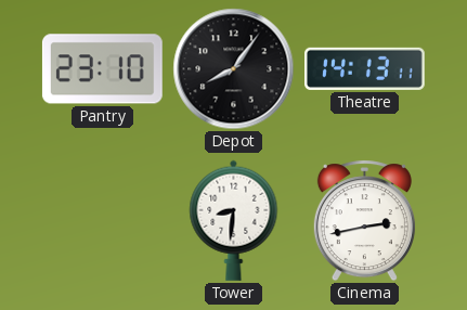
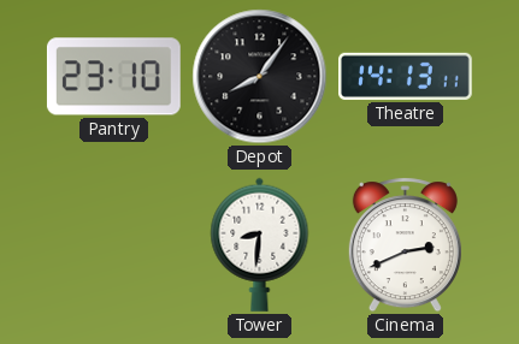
Cinema: 2:43 -> 2:41
